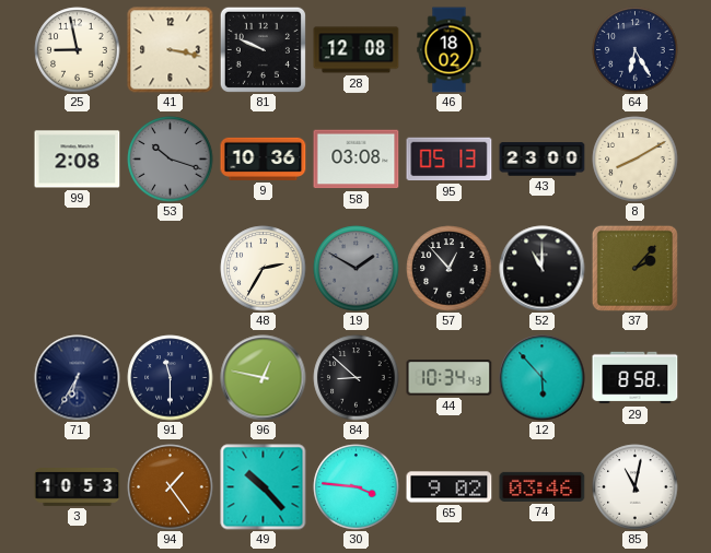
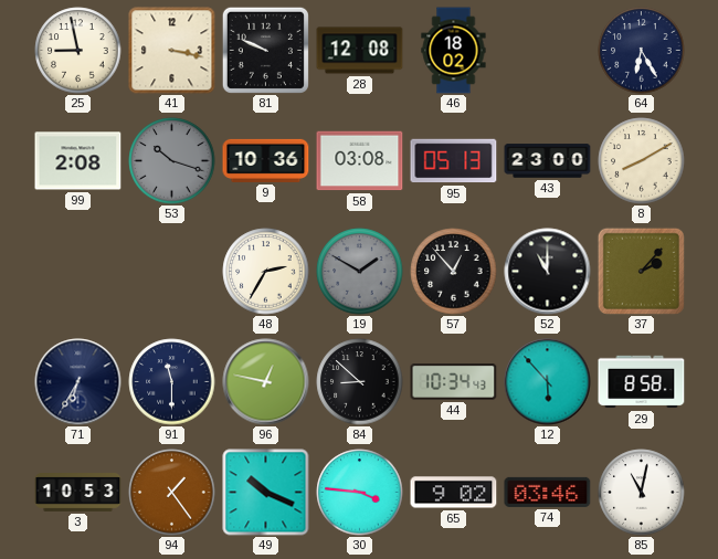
49: 10:23 -> 10:19
